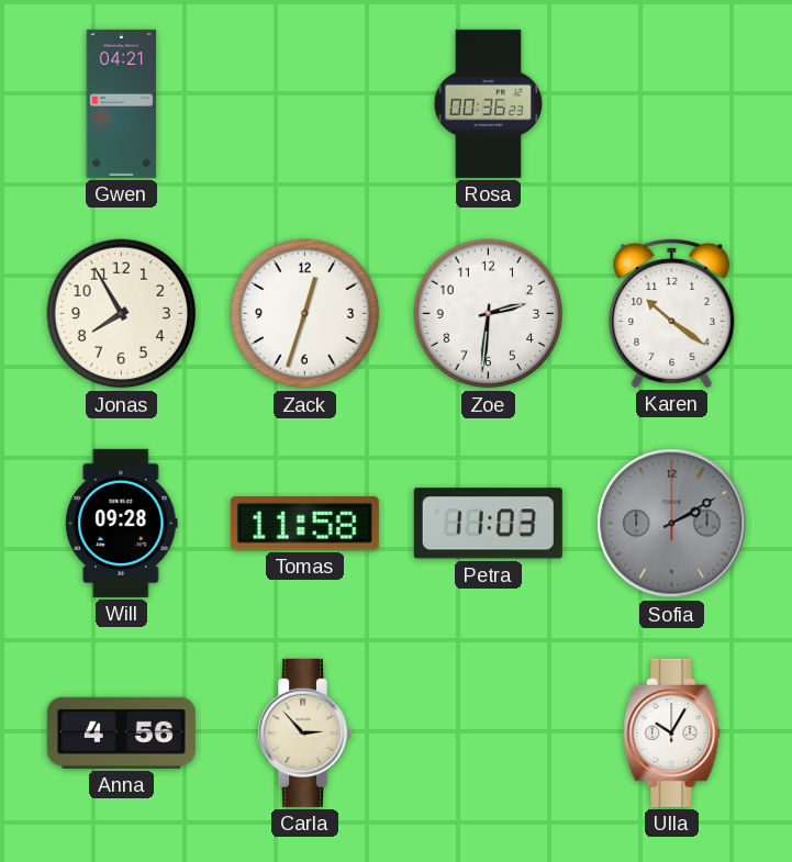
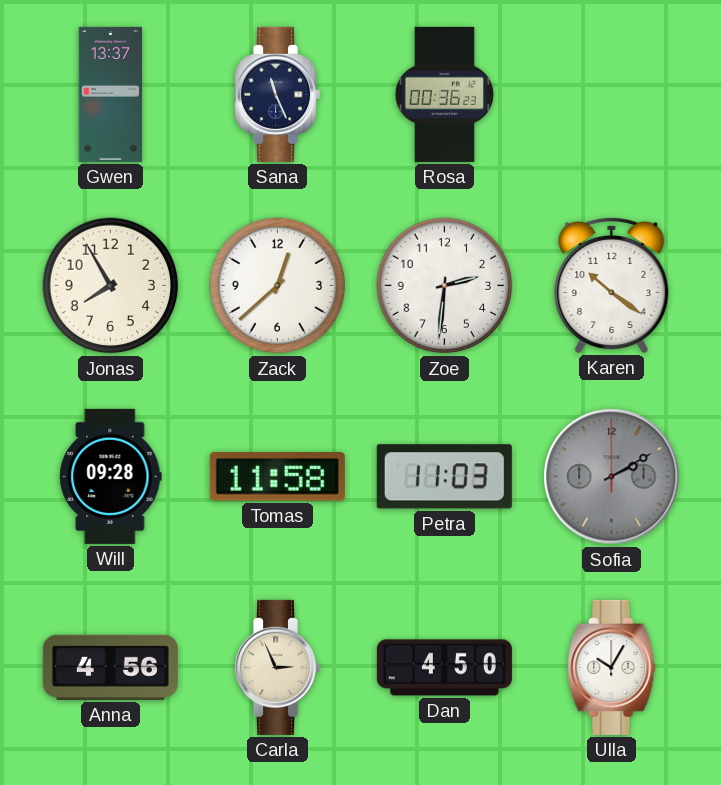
Gwen: 04:21 -> 13:37
Sana: none -> 11:26
Zack: 12:33 -> 12:38
Carla: 2:53 -> 2:56
Dan: none -> 4:50
